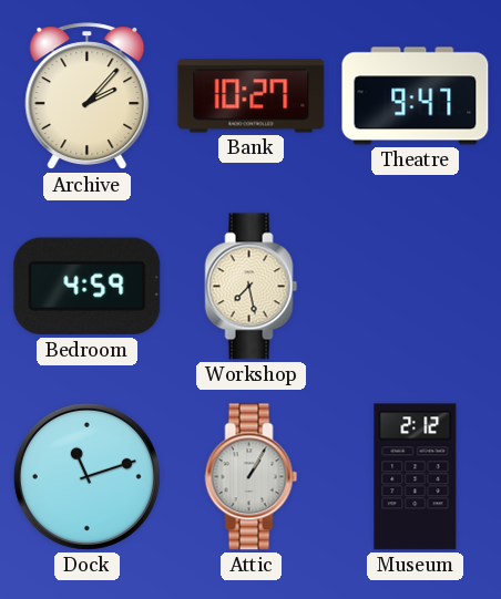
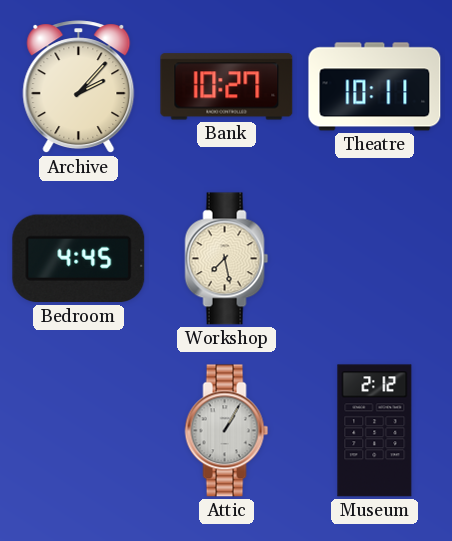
Theatre: 9:47 -> 10:11
Bedroom: 4:59 -> 4:45
Dock: 11:12 -> none
